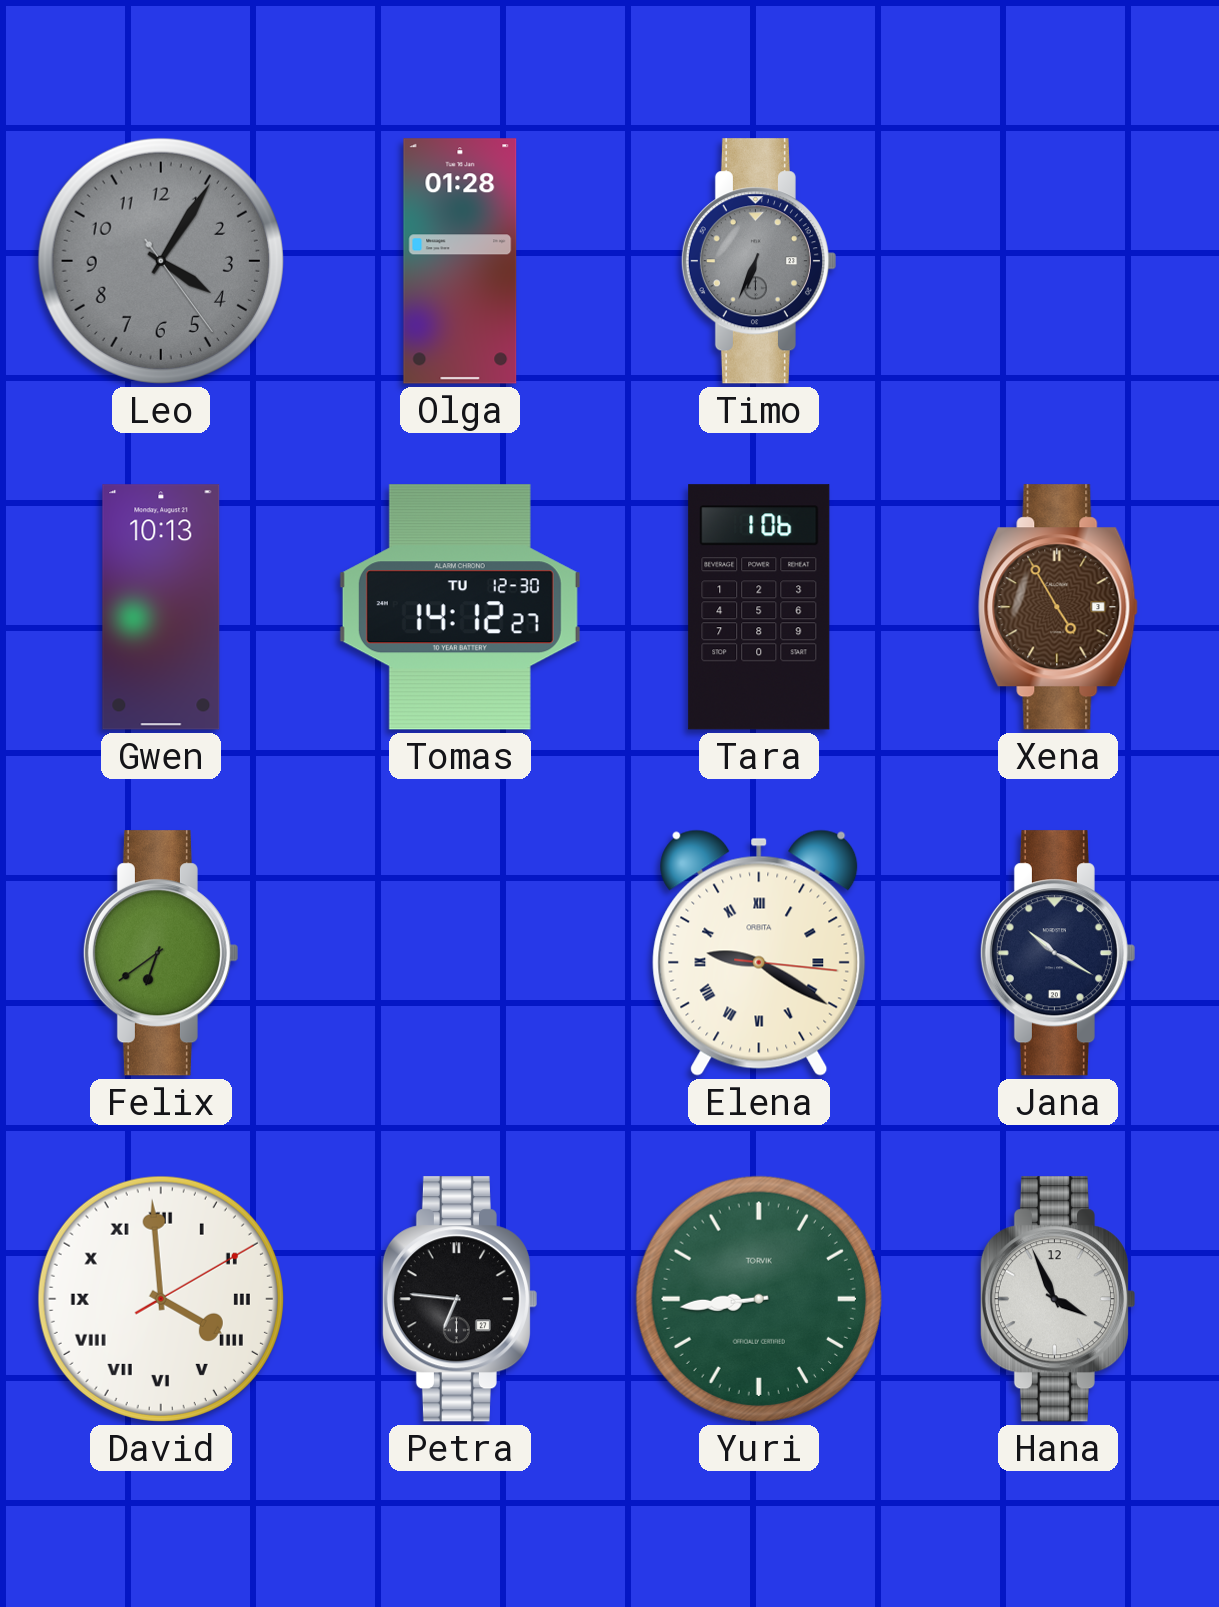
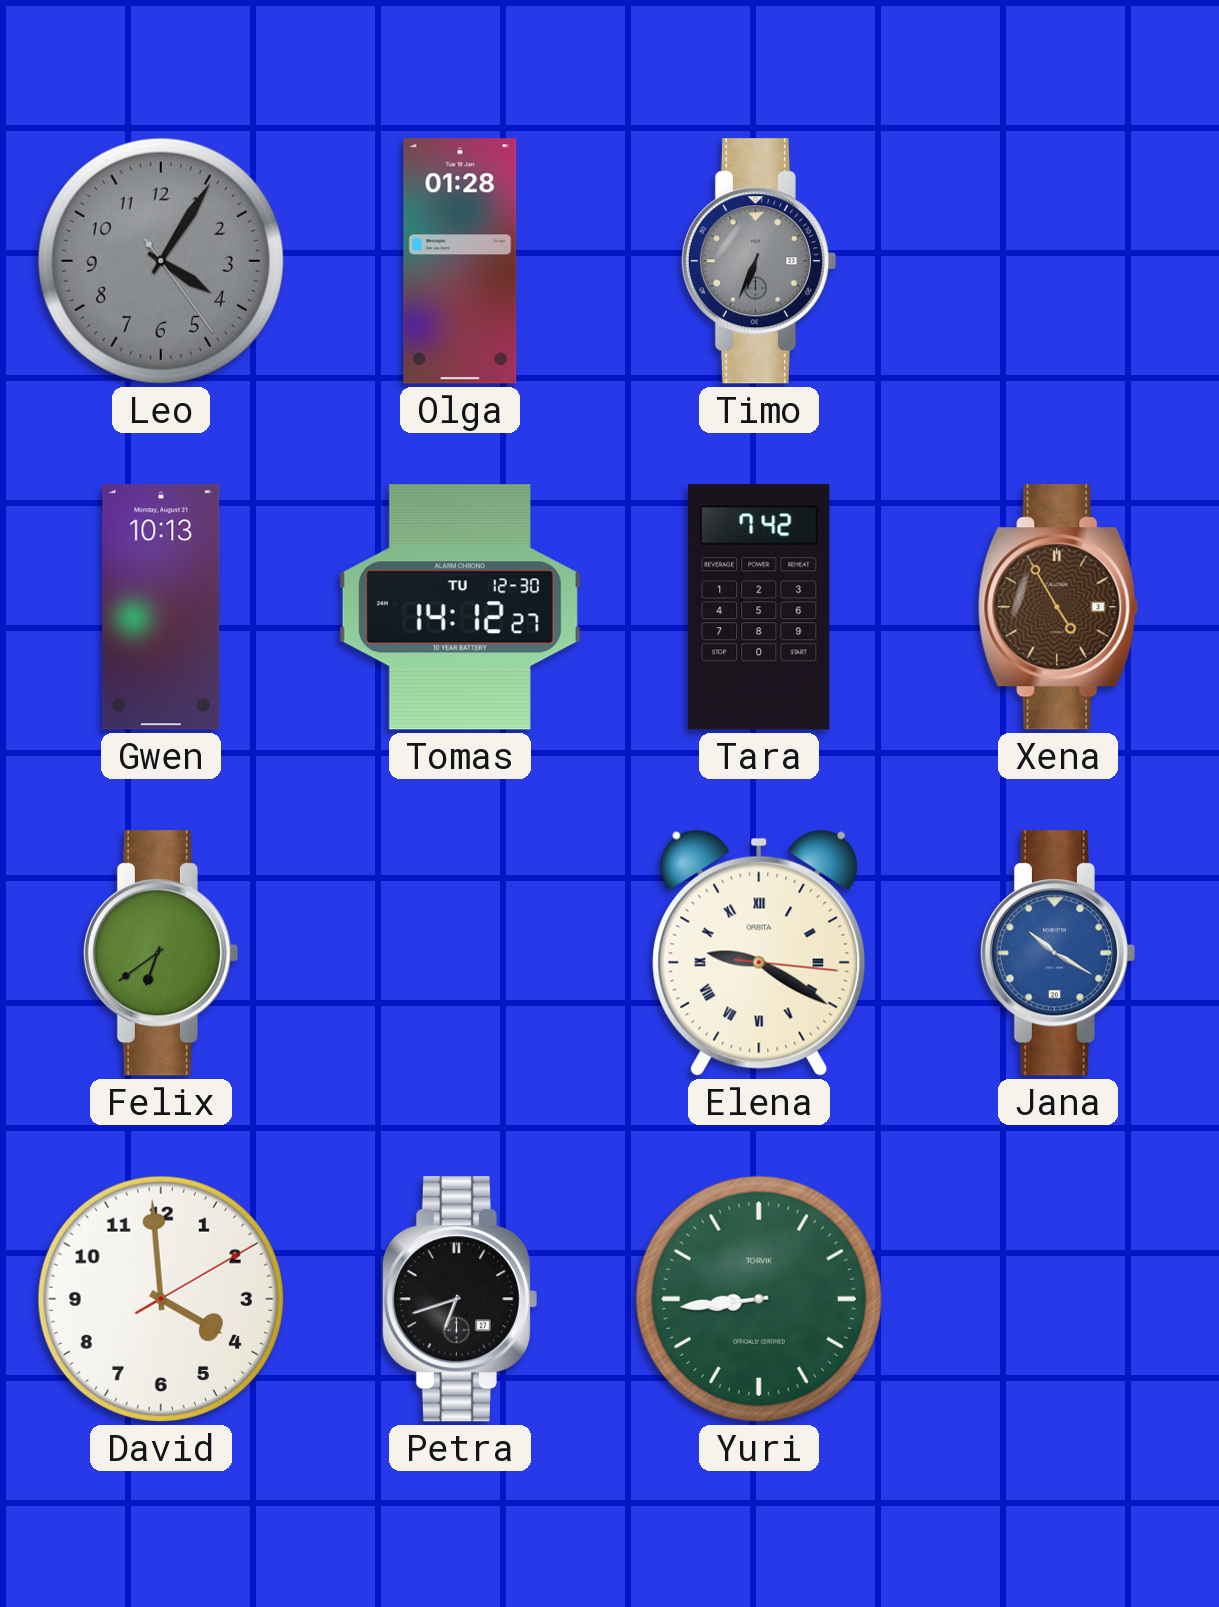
Tara: 1:06 -> 7:42
Jana dial: navy -> blue
David numerals: Roman -> Arabic
Petra: 6:46 -> 6:42
Hana: 3:56 -> none
